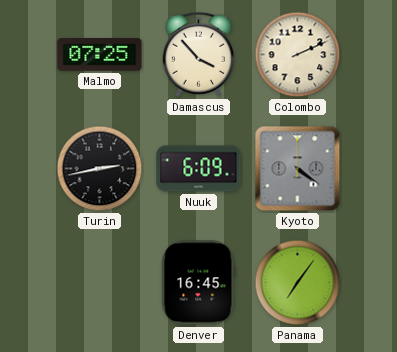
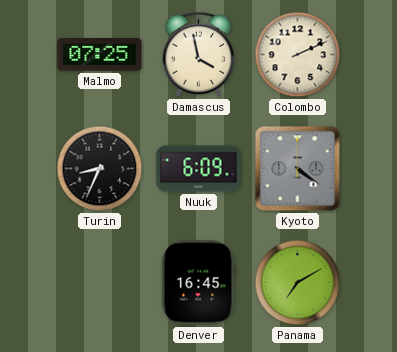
Damascus: 3:53 -> 3:58
Turin: 2:43 -> 8:34
Panama: 7:06 -> 7:10
